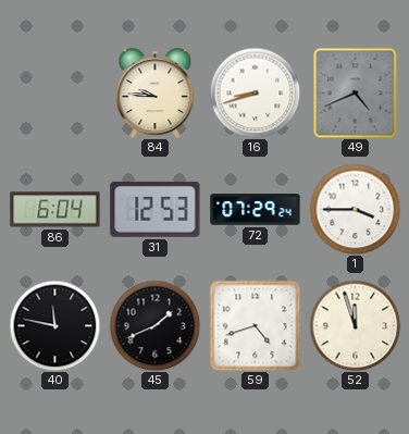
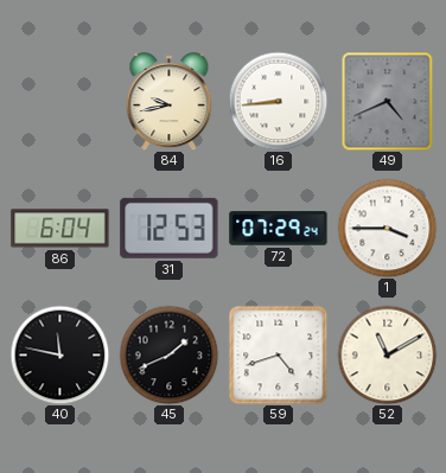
84: 9:46 -> 9:43
16: 8:42 -> 8:44
52: 11:57 -> 11:10
